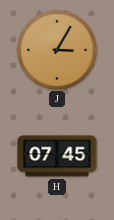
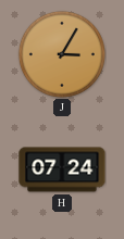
H: 07:45 -> 07:24
